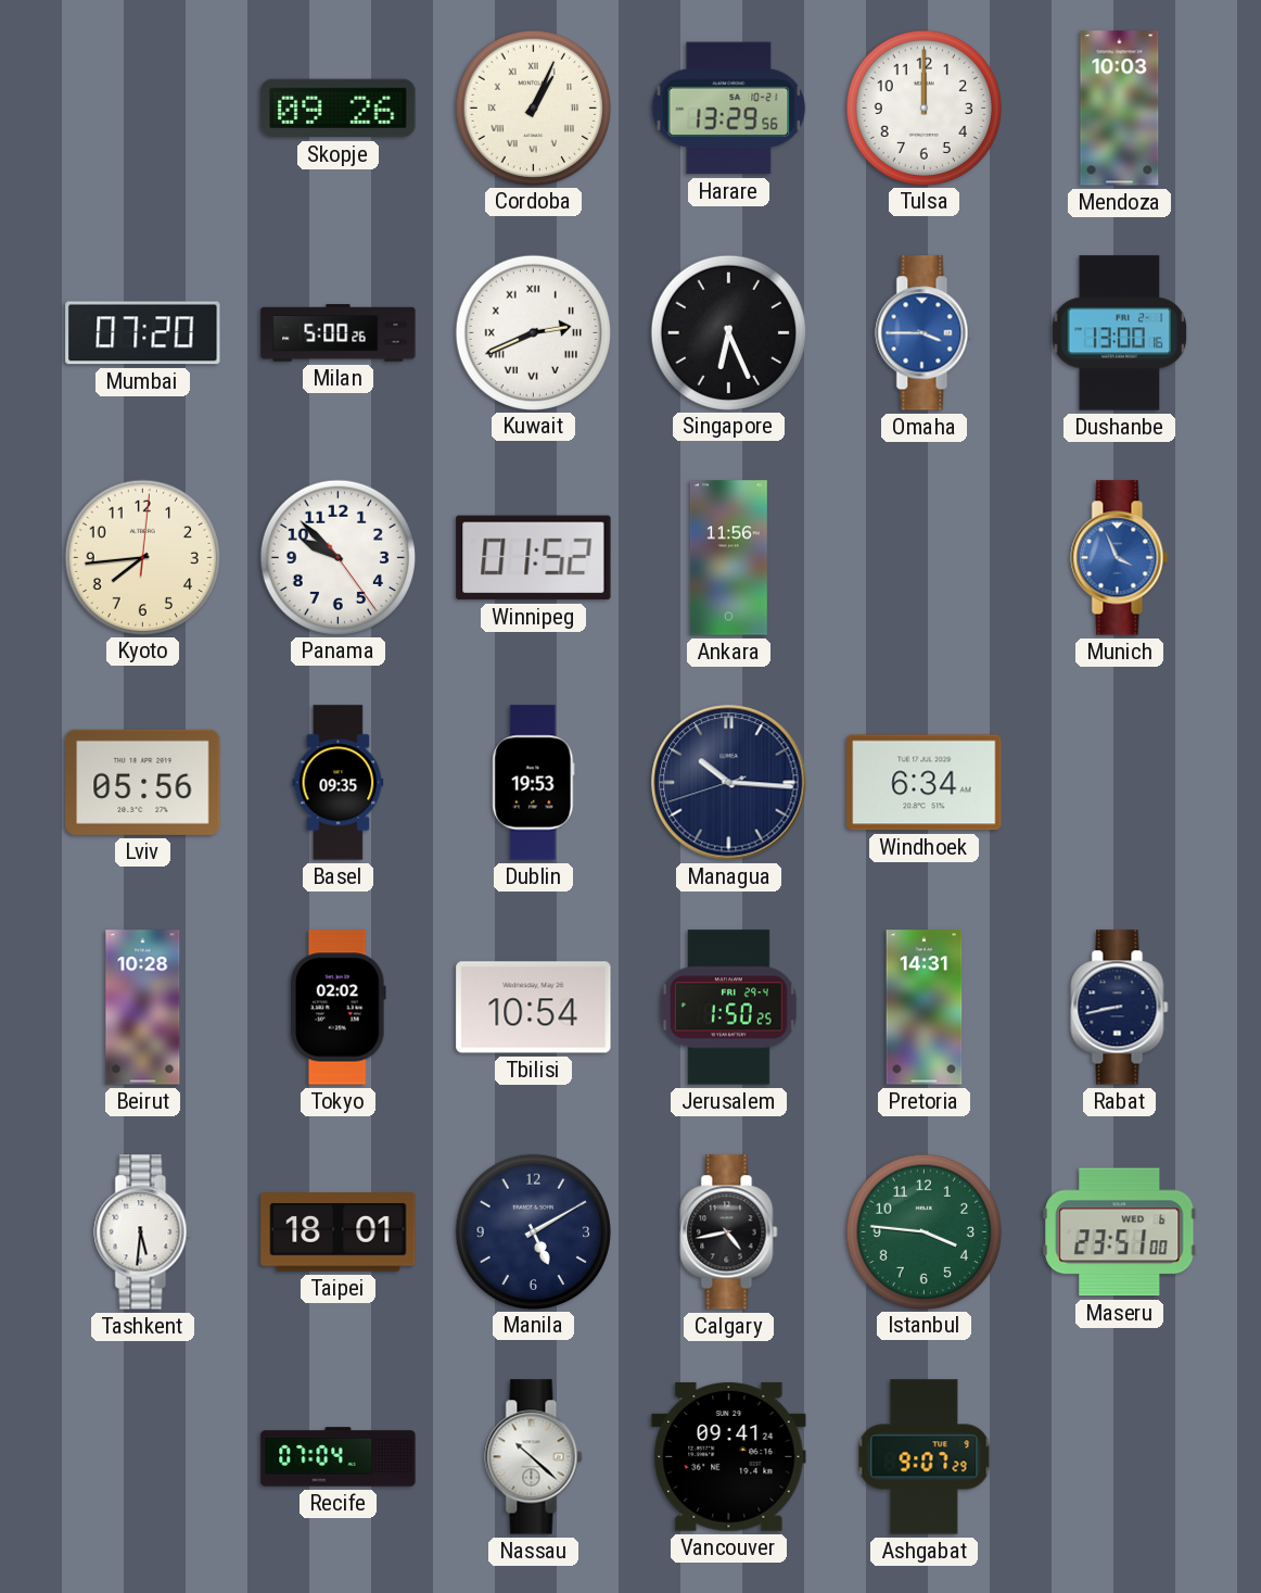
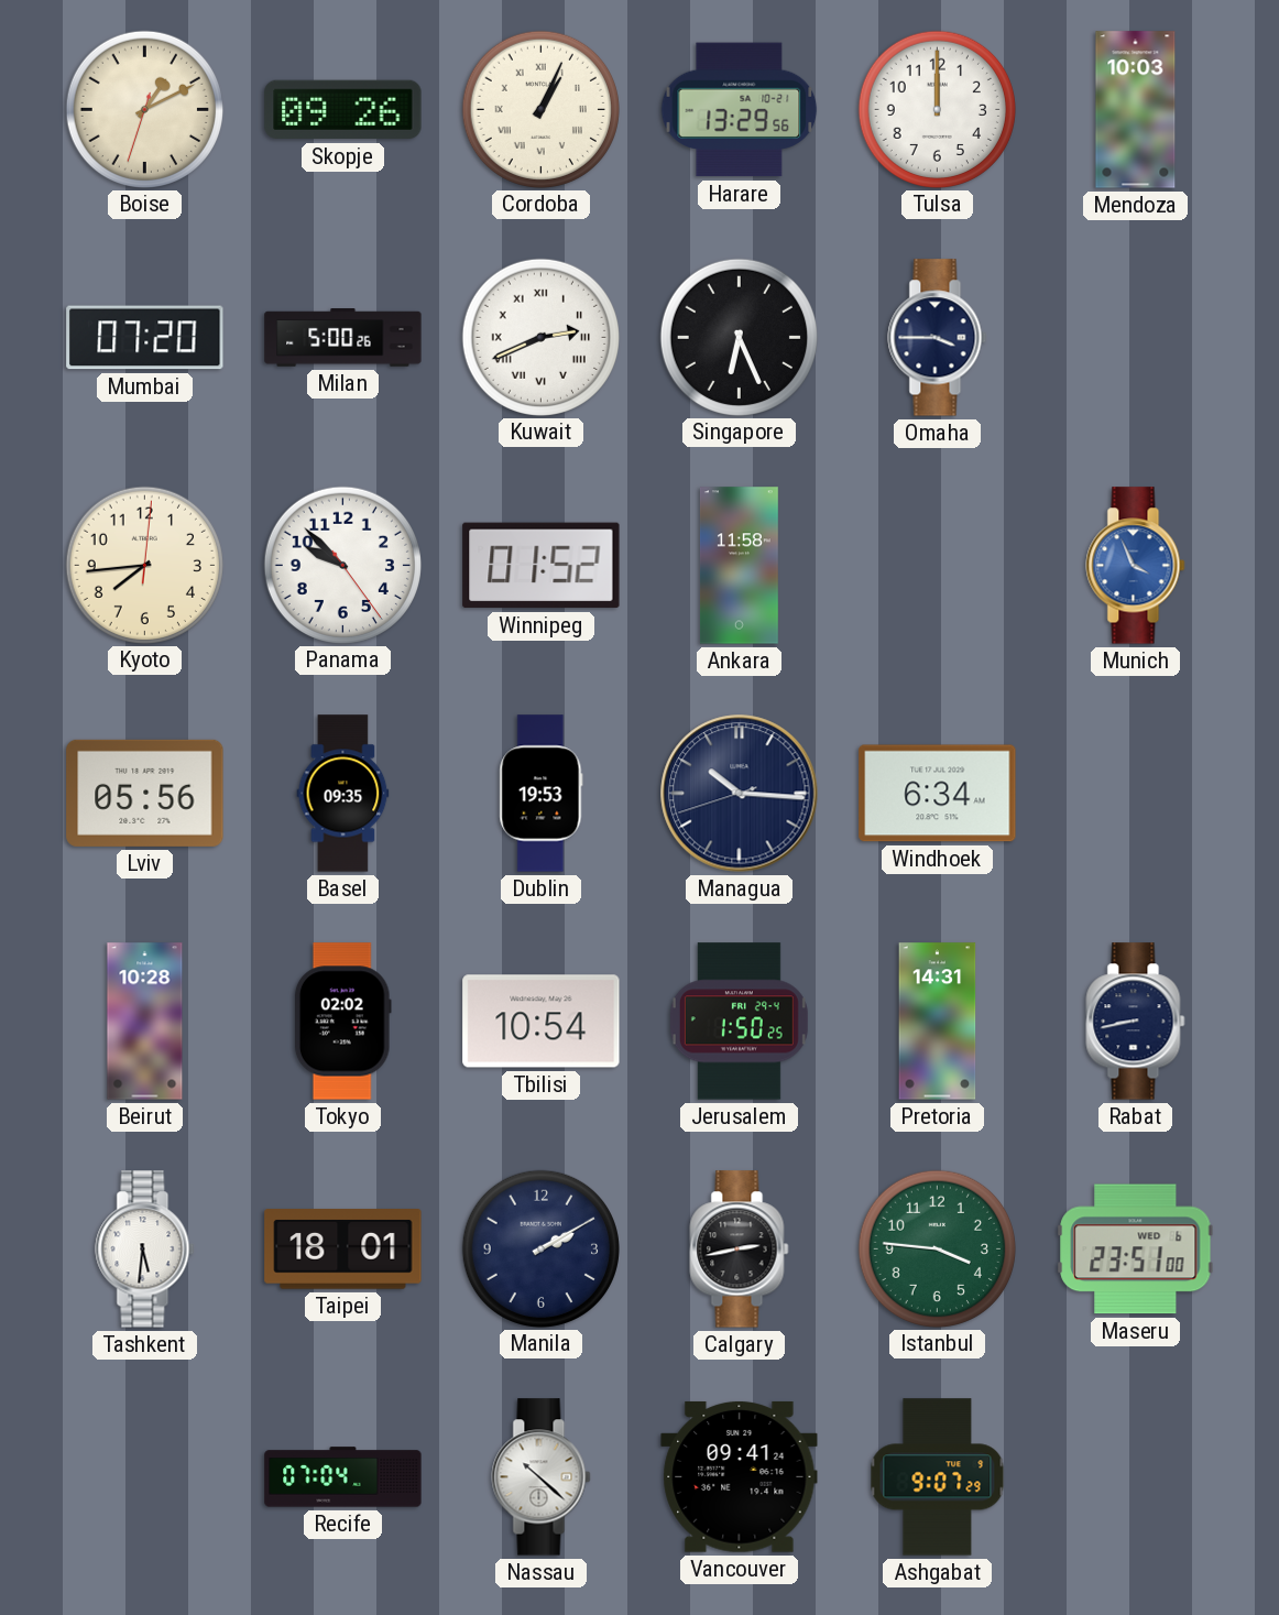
Boise: none -> 1:10
Omaha dial: blue -> navy
Dushanbe: 13:00 -> none
Ankara: 11:56 -> 11:58
Manila: 5:10 -> 2:10
Calgary: 4:43 -> 2:43
